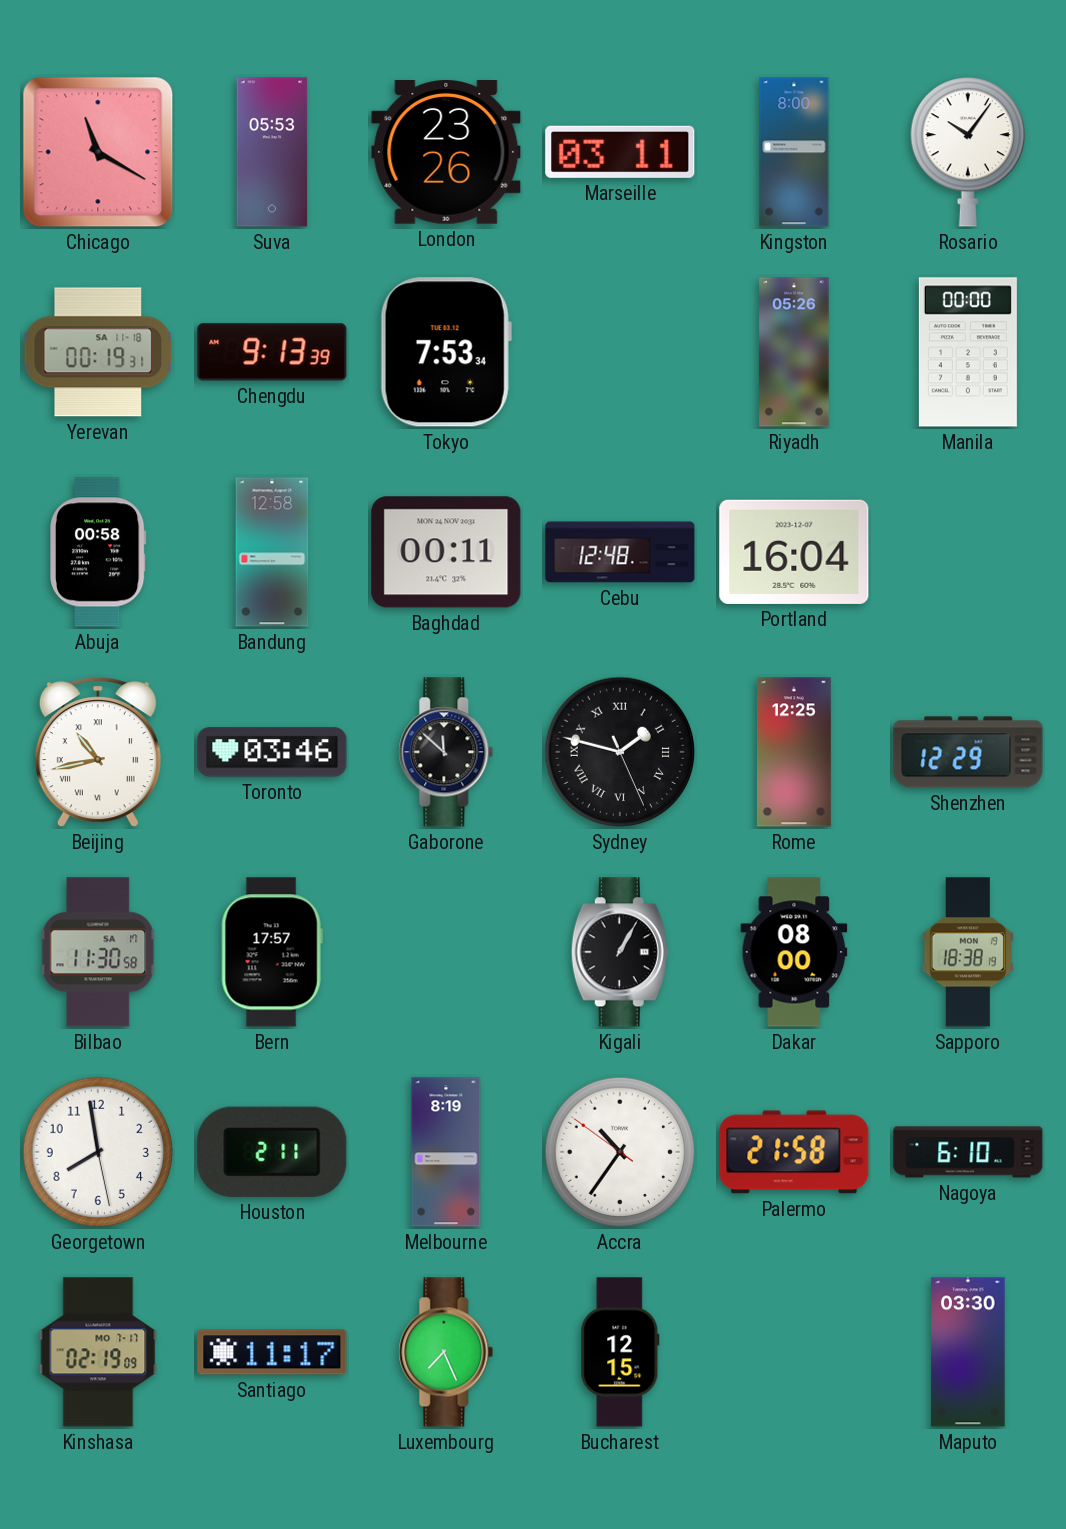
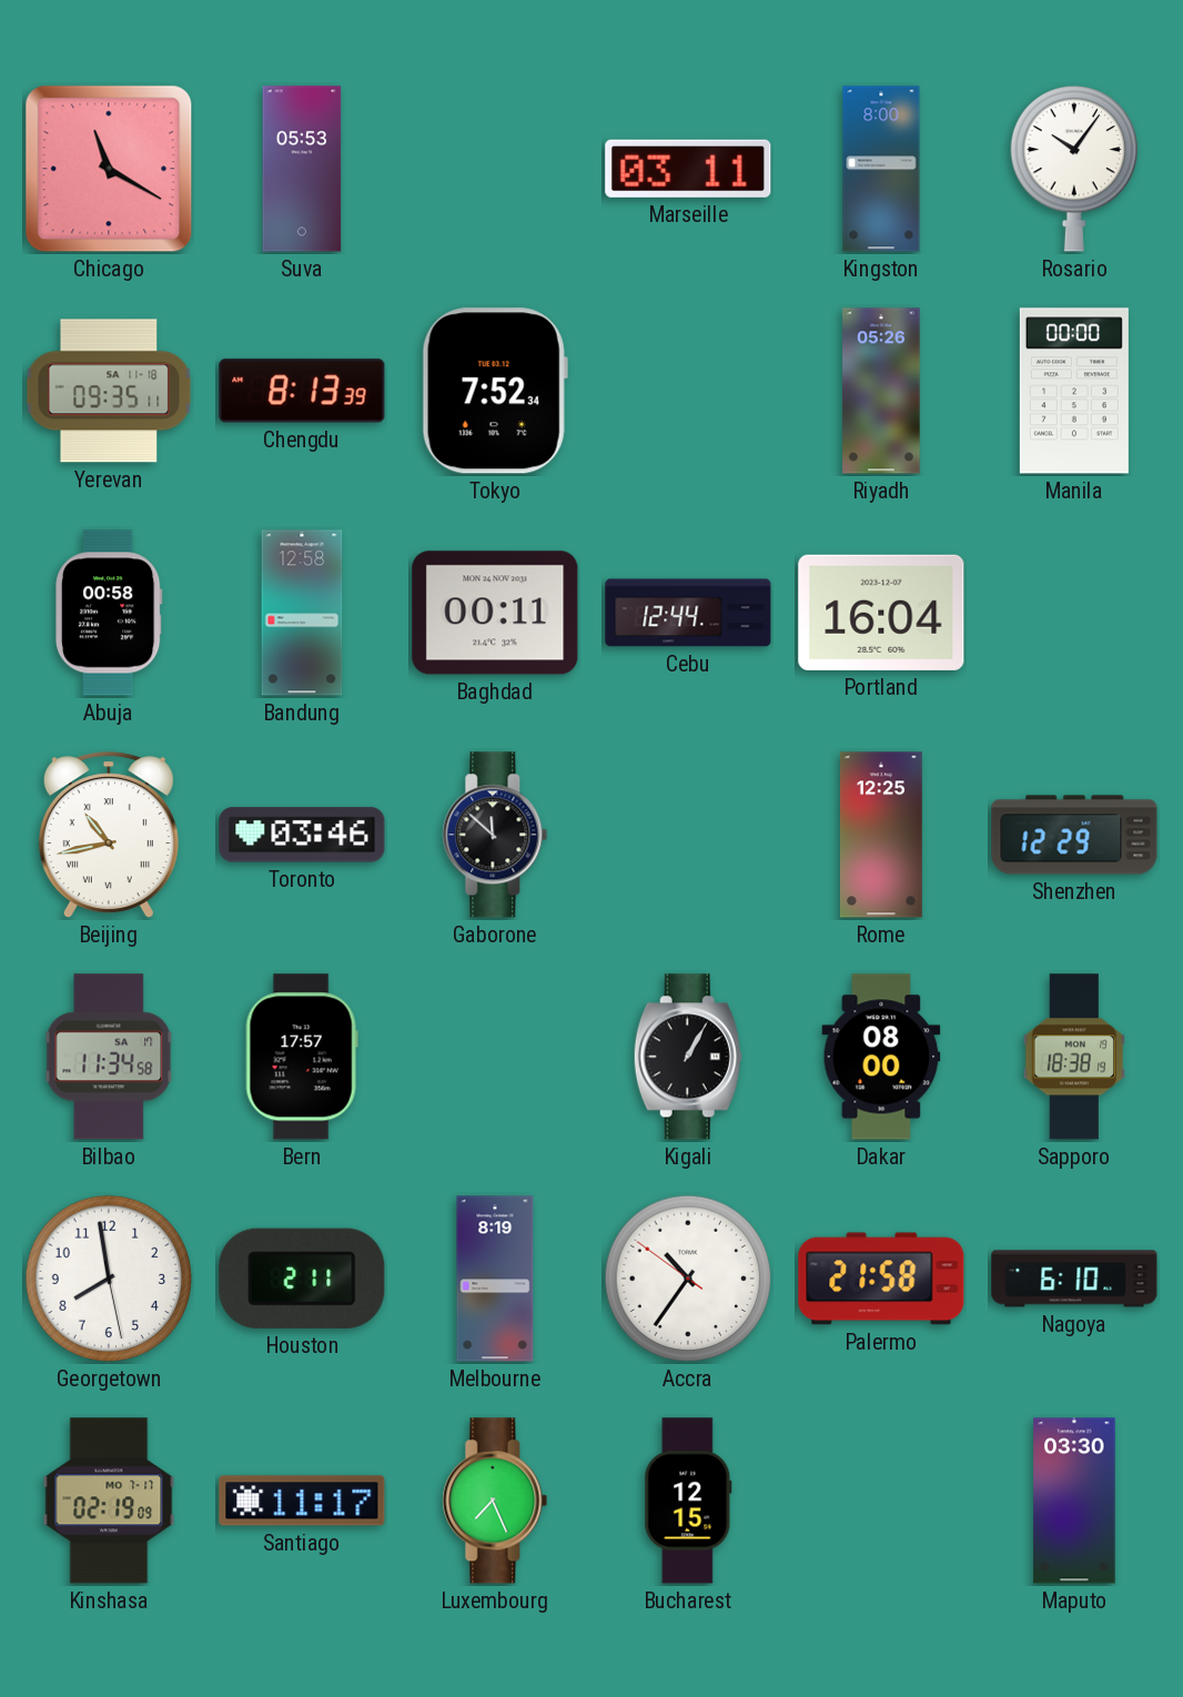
London: 23:26 -> none
Yerevan: 00:19 -> 09:35
Chengdu: 9:13 -> 8:13
Tokyo: 7:53 -> 7:52
Cebu: 12:48 -> 12:44
Sydney: 1:47 -> none
Bilbao: 11:30 -> 11:34
